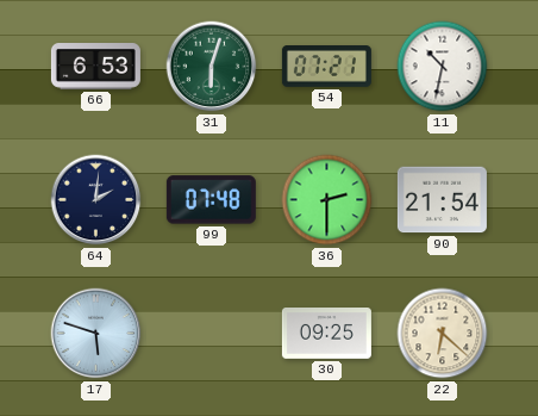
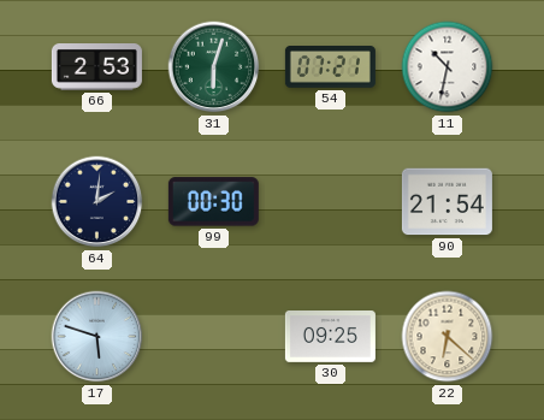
66: 6:53 -> 2:53
99: 07:48 -> 00:30
36: 2:30 -> none
